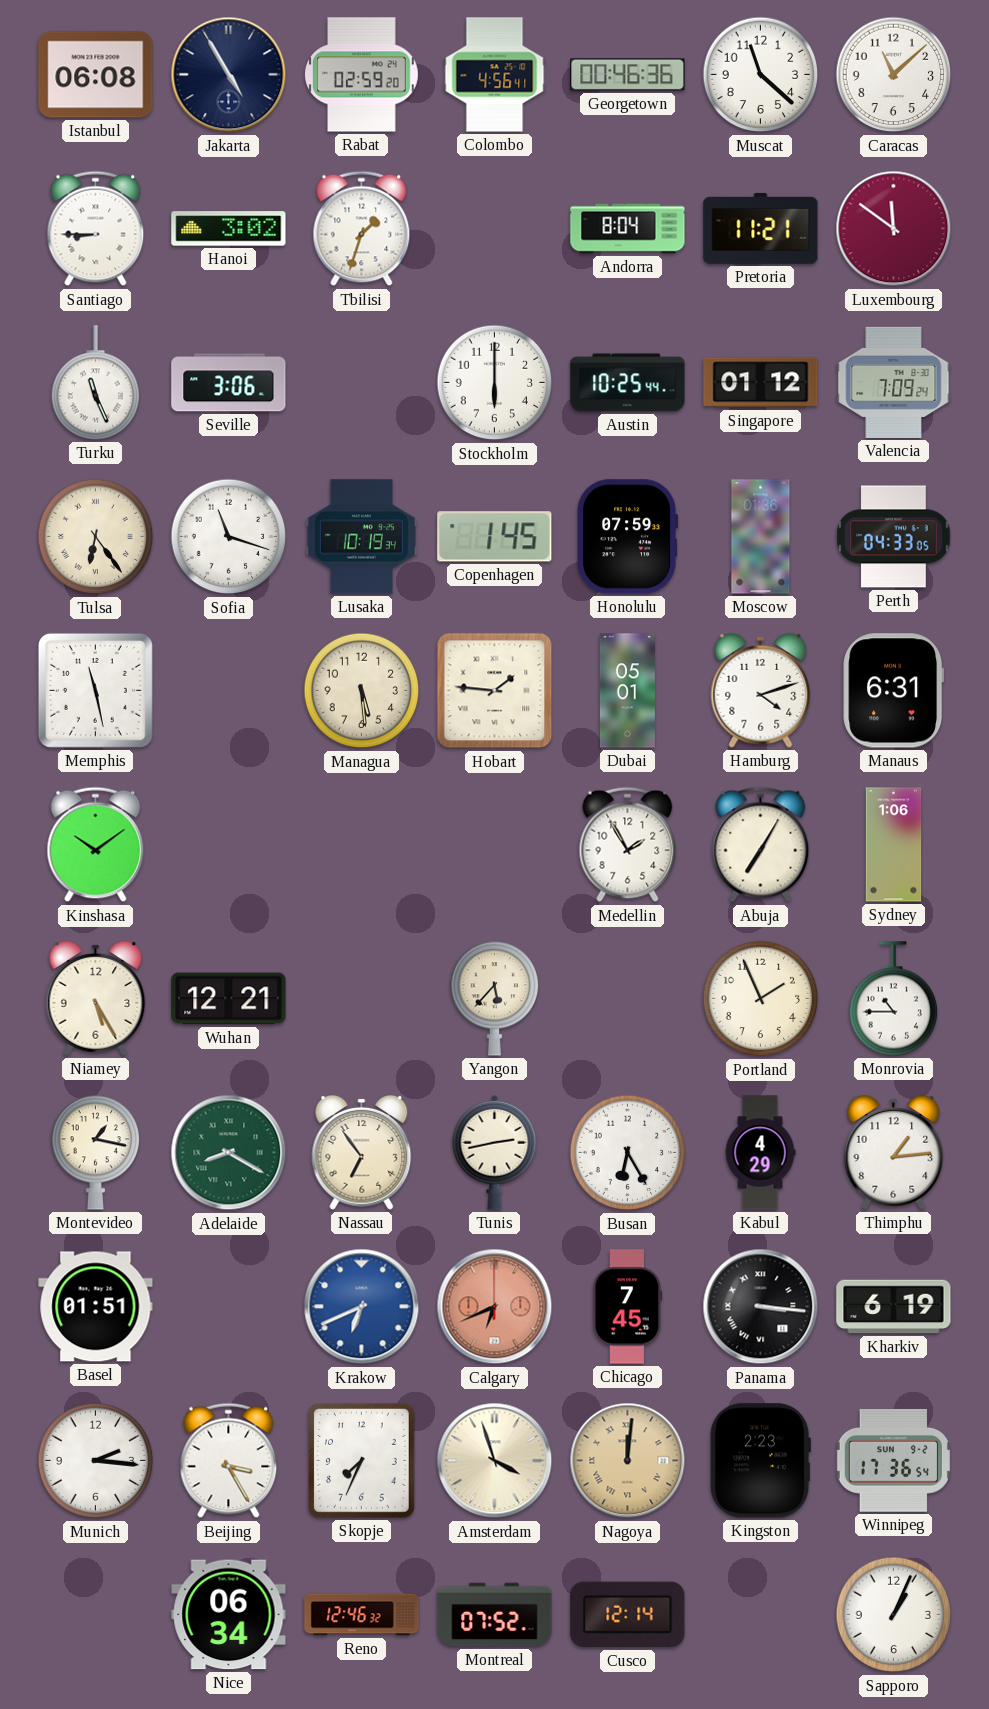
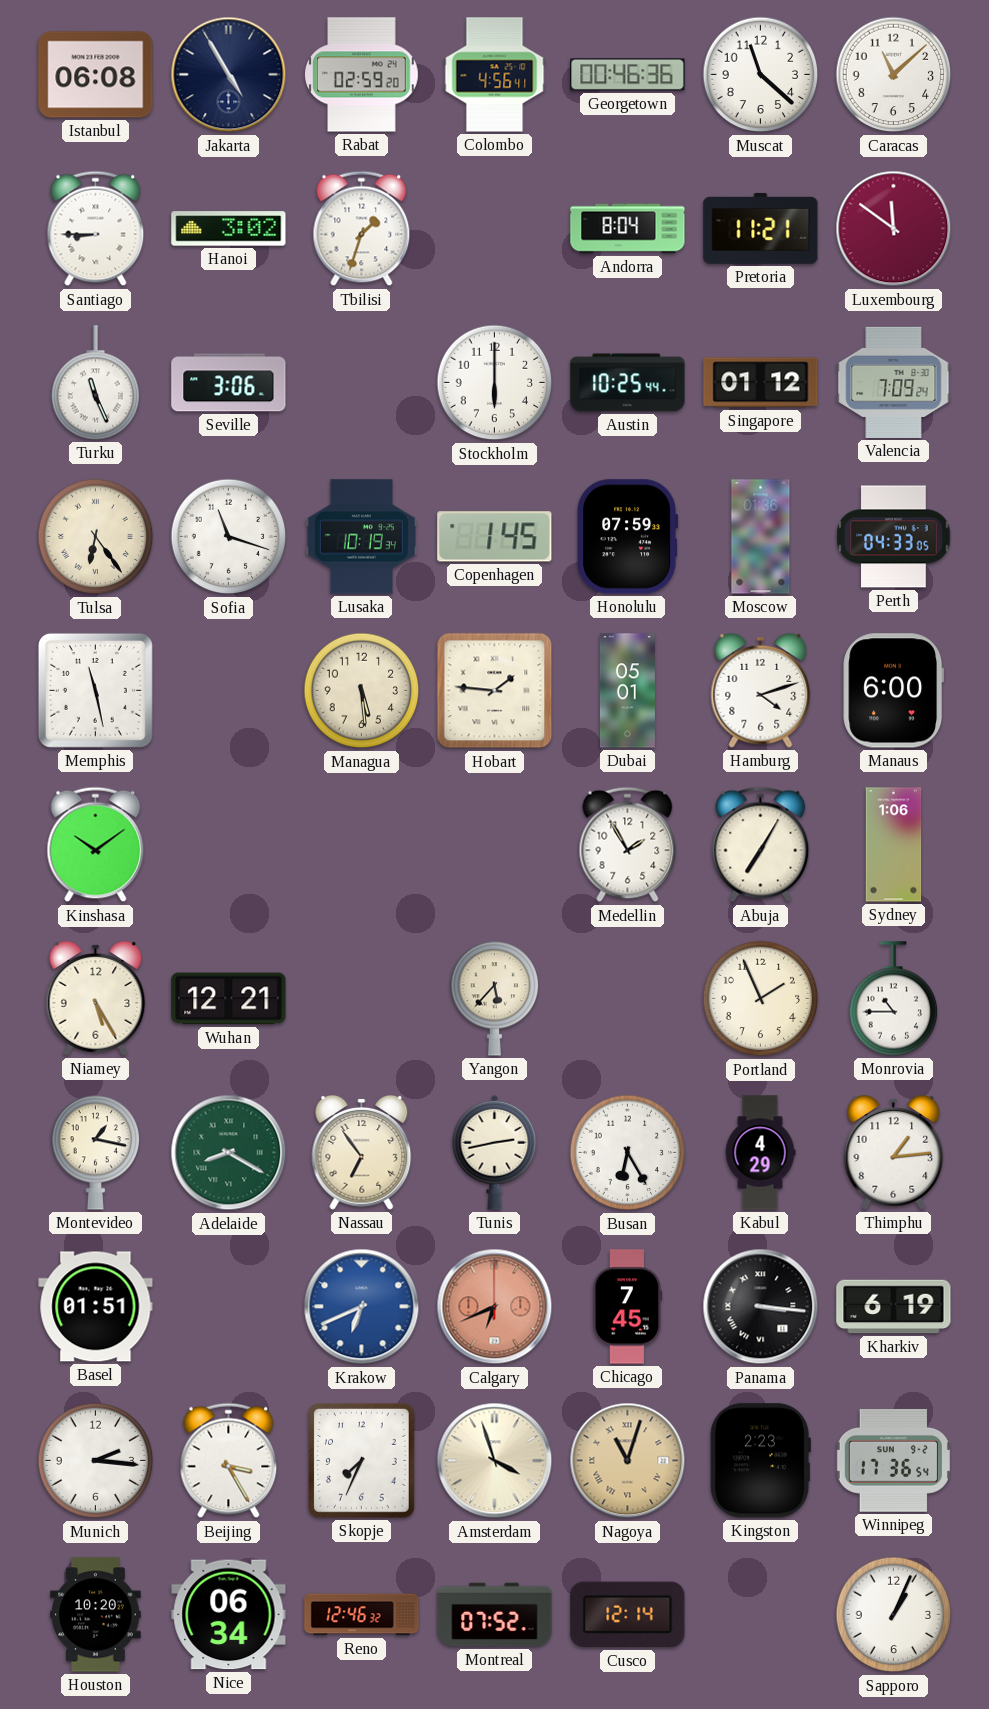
Manaus: 6:31 -> 6:00
Nagoya: 12:01 -> 11:03
Houston: none -> 10:20
